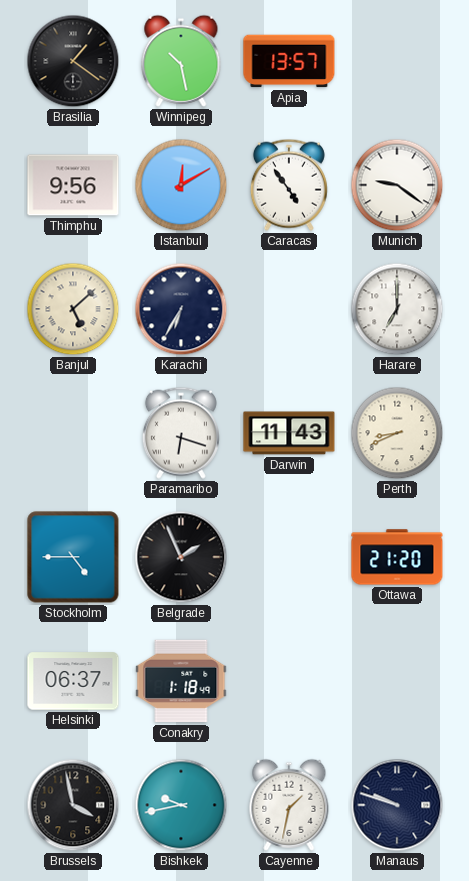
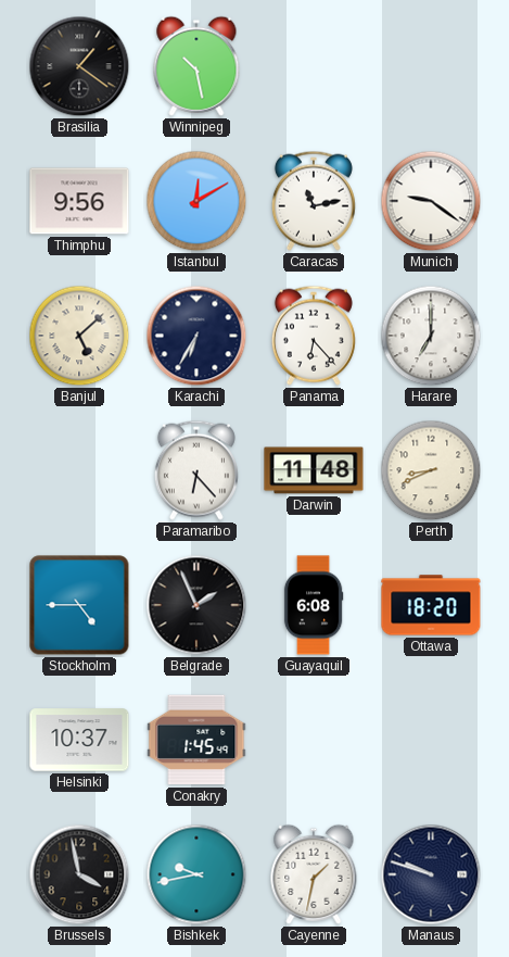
Apia: 13:57 -> none
Caracas: 4:54 -> 11:13
Panama: none -> 6:23
Paramaribo: 6:18 -> 6:23
Darwin: 11:43 -> 11:48
Guayaquil: none -> 6:08
Ottawa: 21:20 -> 18:20
Helsinki: 06:37 -> 10:37
Conakry: 1:18 -> 1:45
